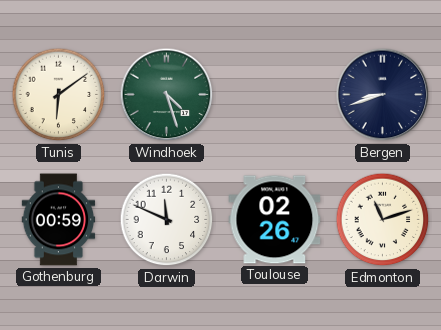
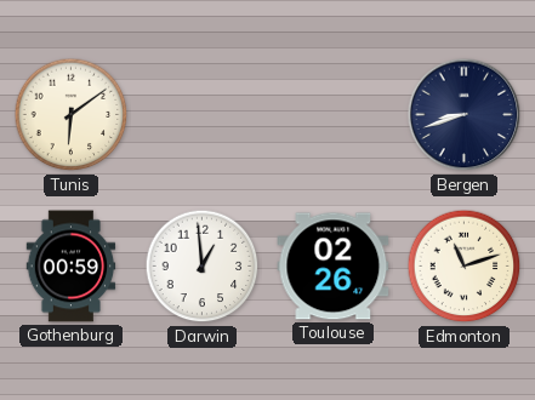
Windhoek: 4:27 -> none
Darwin: 11:49 -> 12:59
